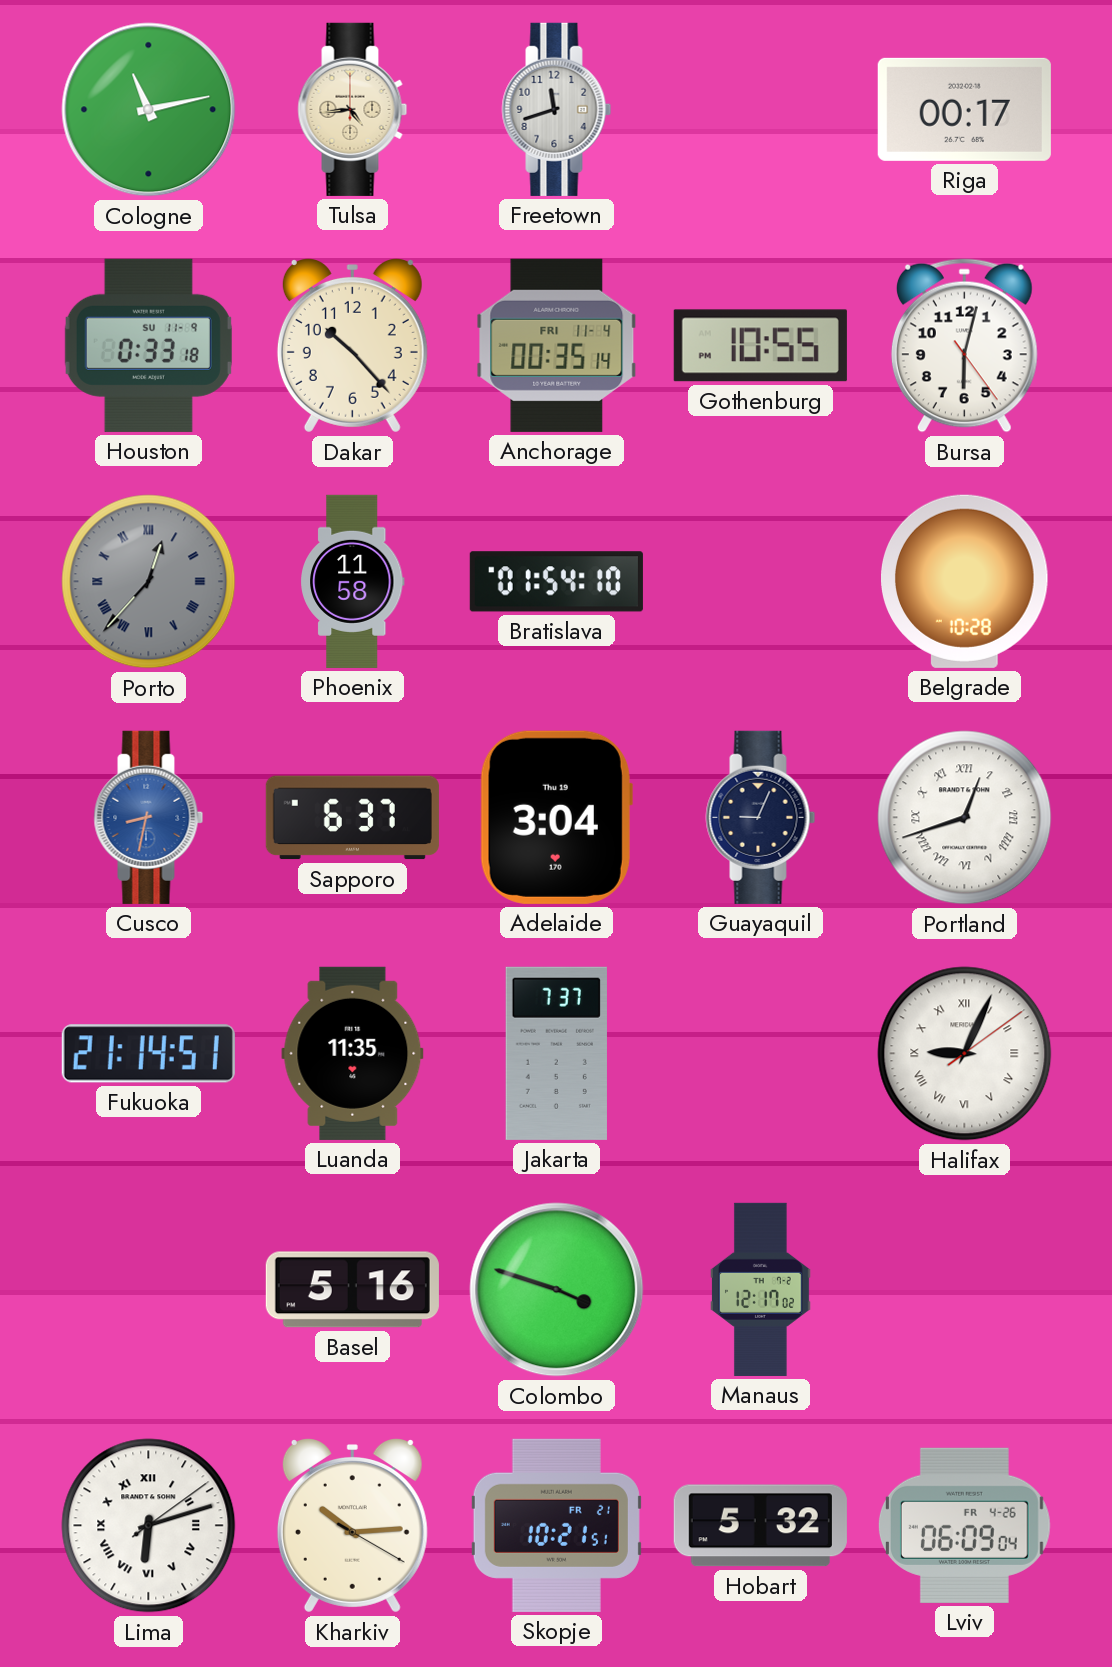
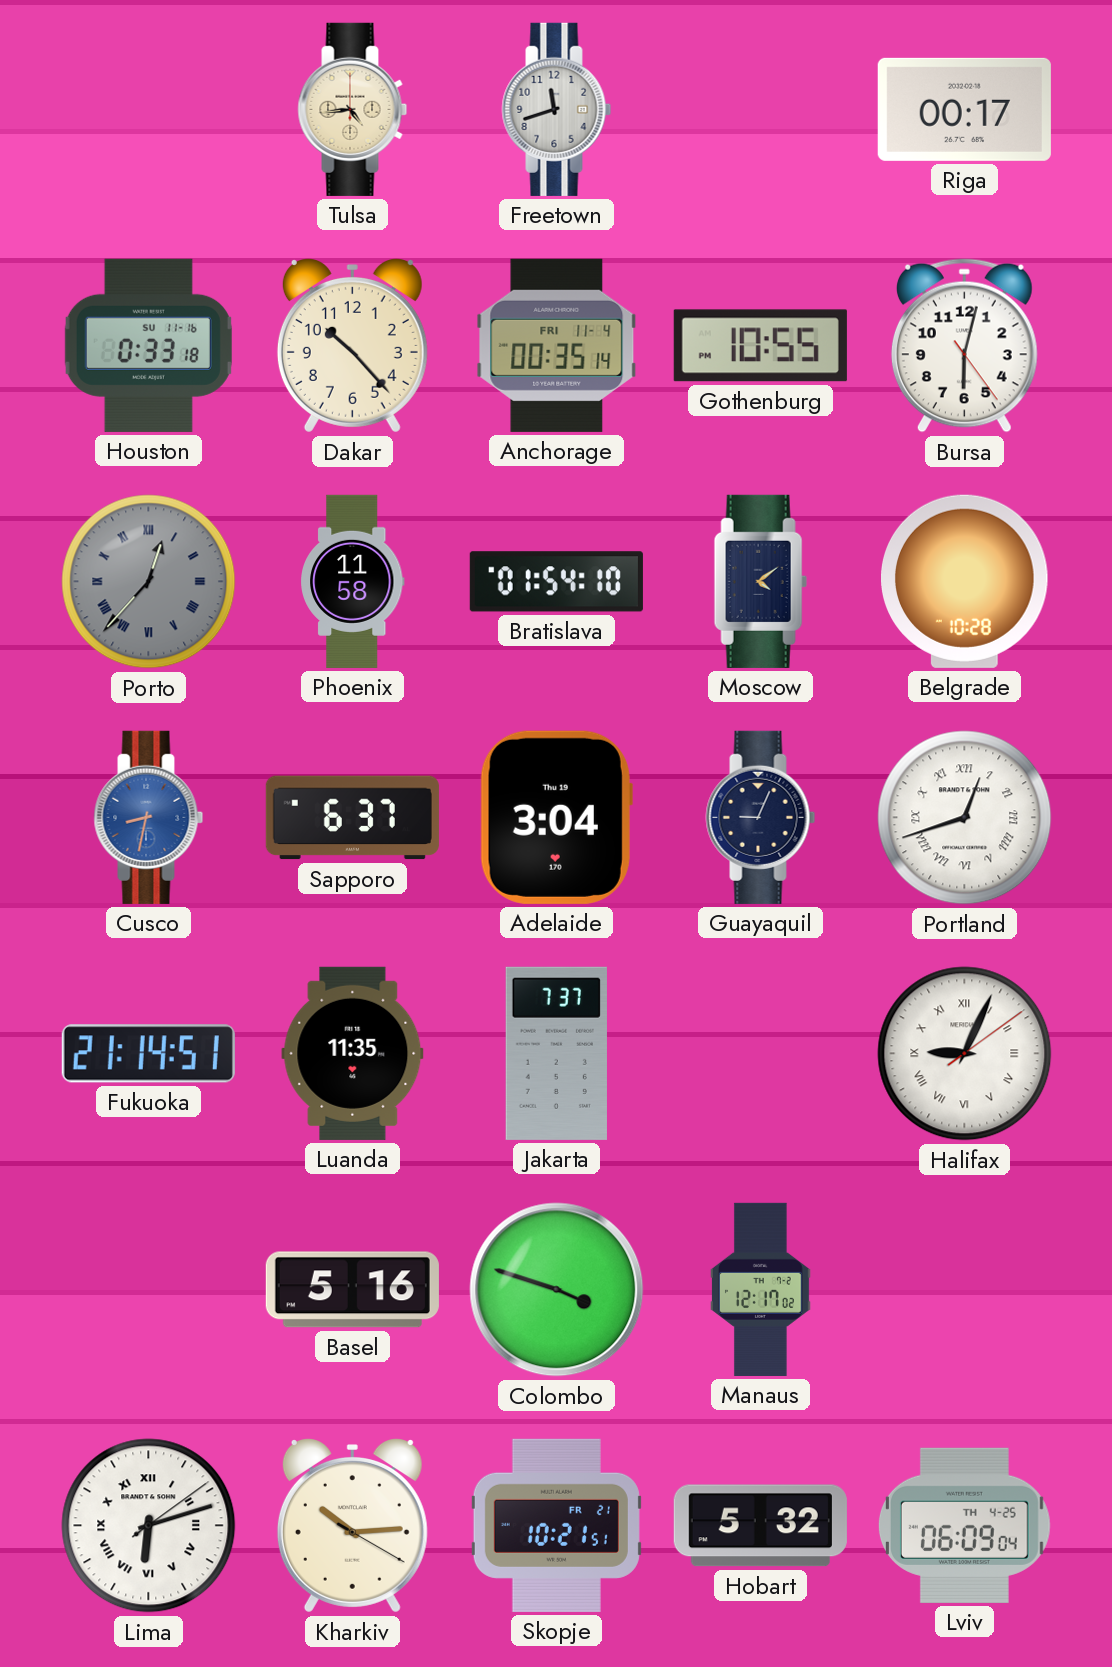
Cologne: 11:13 -> none
Houston date: SU 11-9 -> SU 11-16
Moscow: none -> 4:09
Lviv date: FR 4-26 -> TH 4-25
